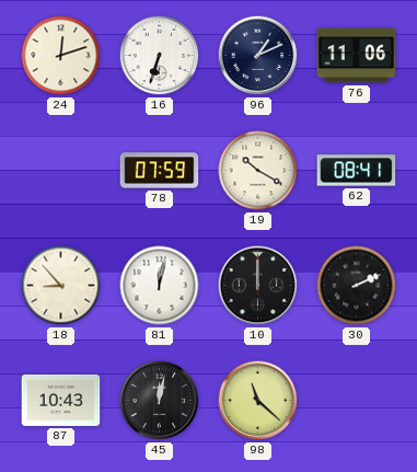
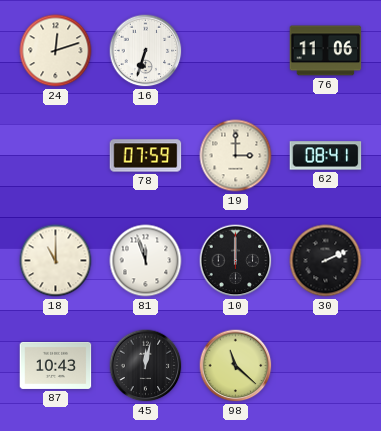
96: 1:11 -> none
19: 10:20 -> 3:00
18: 8:53 -> 11:00
81: 12:02 -> 11:57
